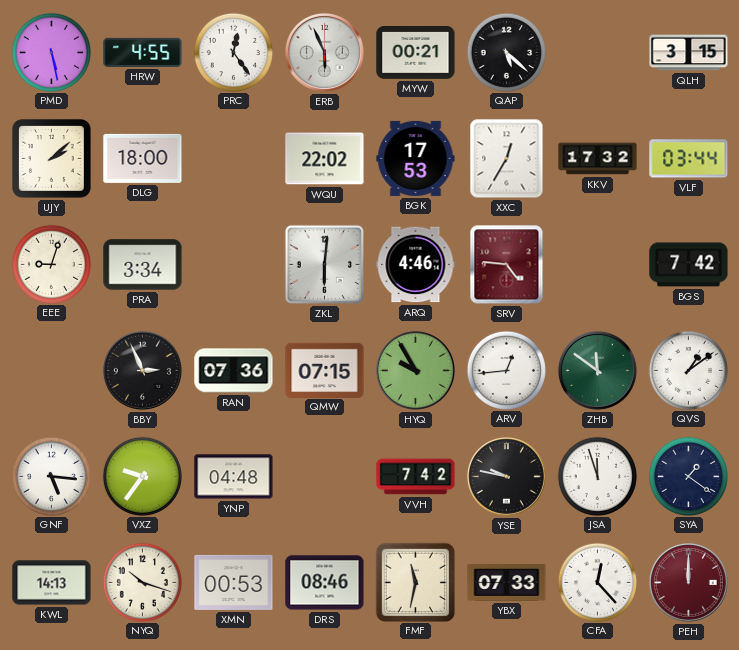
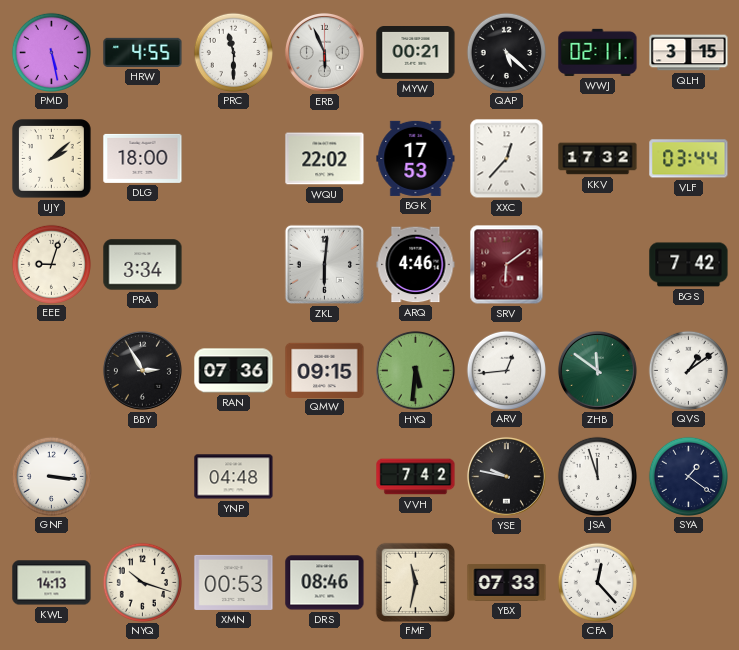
PRC: 12:24 -> 11:30
WWJ: none -> 02:11
XXC: 12:35 -> 12:37
SRV: 4:46 -> 6:09
BBY: 2:56 -> 2:55
QMW: 07:15 -> 09:15
HYQ: 9:55 -> 5:31
GNF: 5:16 -> 3:16
VXZ: 9:36 -> none
PEH: 12:00 -> none
